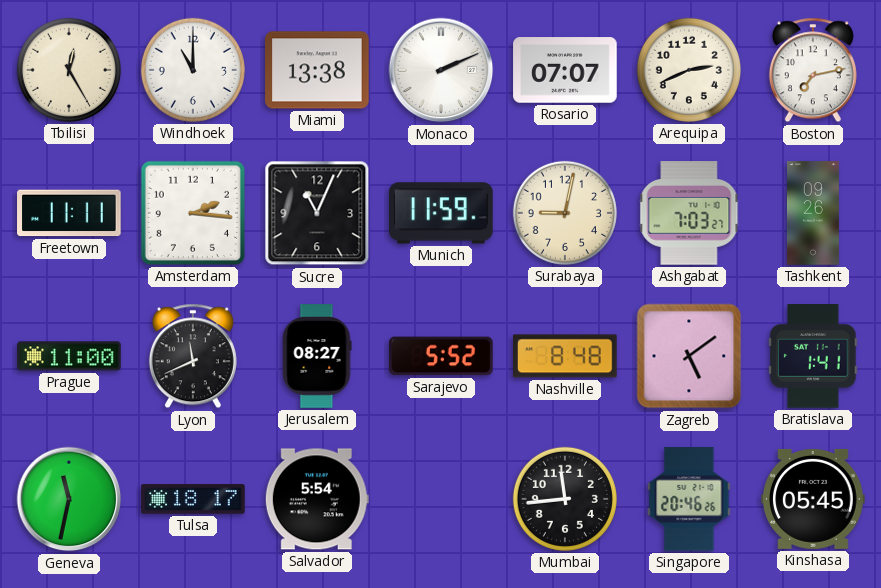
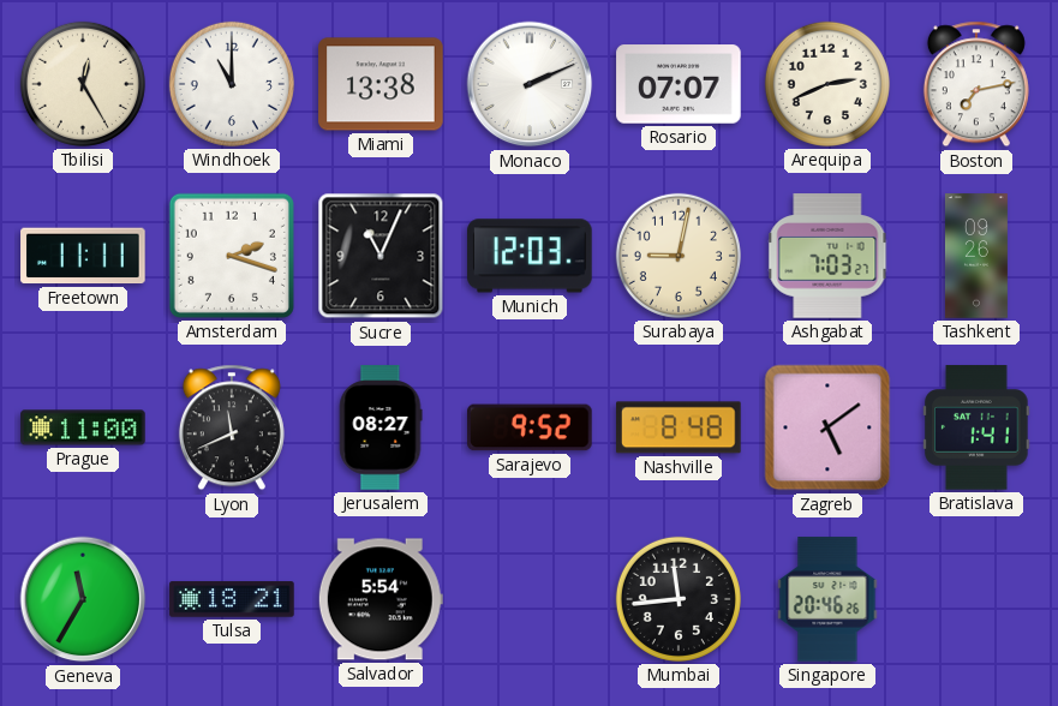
Amsterdam: 2:16 -> 2:18
Munich: 11:59 -> 12:03
Sarajevo: 5:52 -> 9:52
Geneva: 11:32 -> 11:35
Tulsa: 18:17 -> 18:21
Kinshasa: 05:45 -> none
